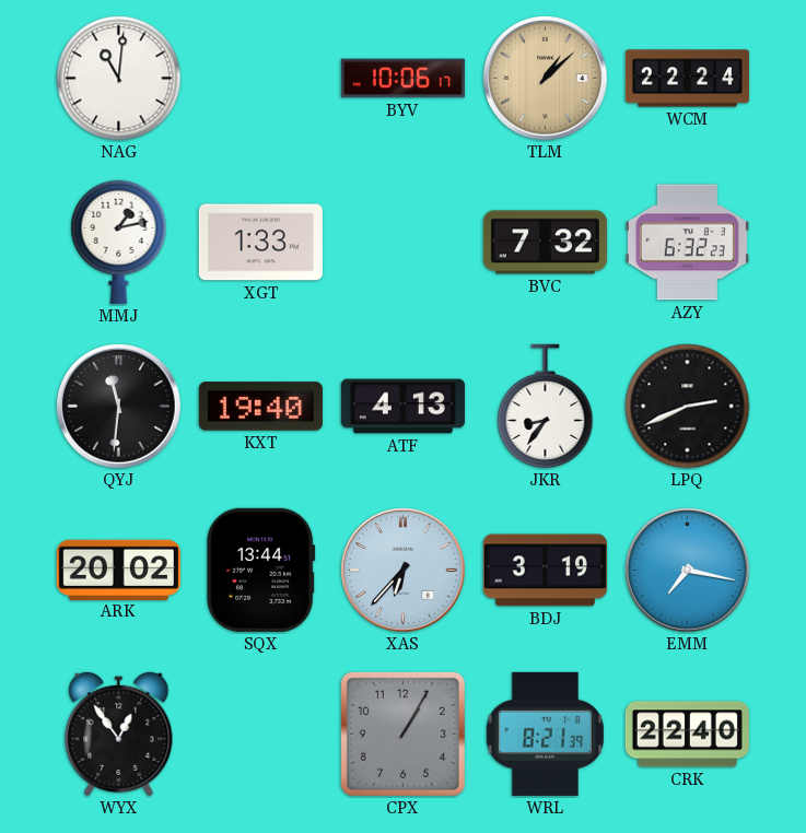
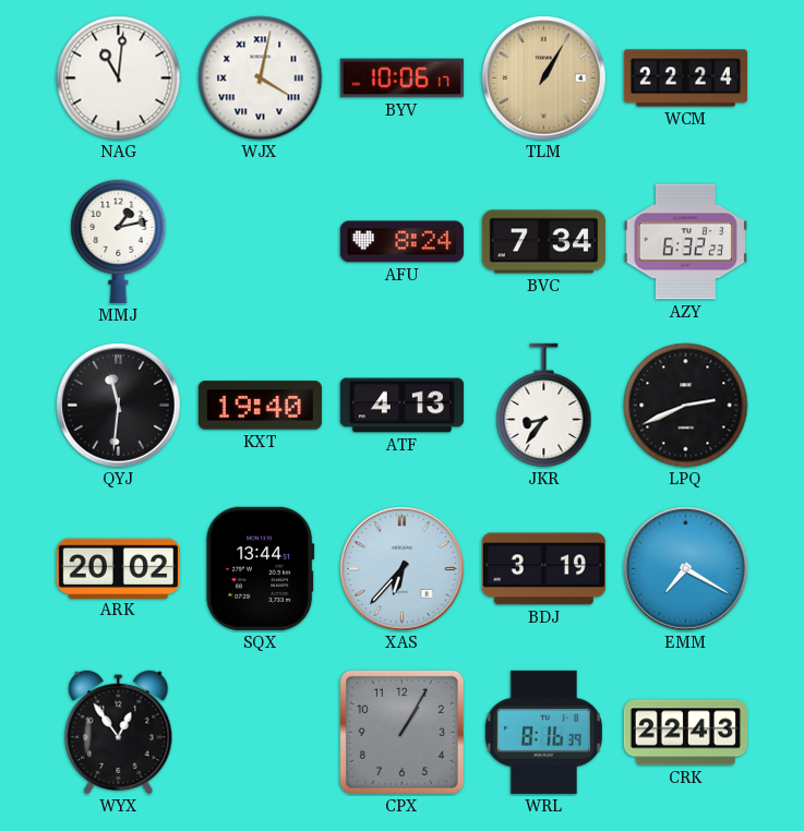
WJX: none -> 4:02
TLM: 1:08 -> 1:05
XGT: 1:33 -> none
AFU: none -> 8:24
BVC: 7:32 -> 7:34
EMM: 7:17 -> 7:20
WRL: 8:21 -> 8:16
CRK: 22:40 -> 22:43
